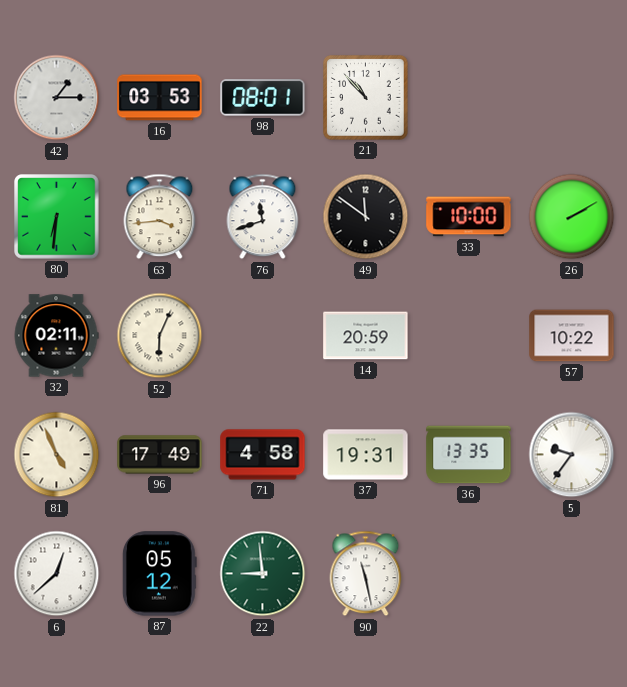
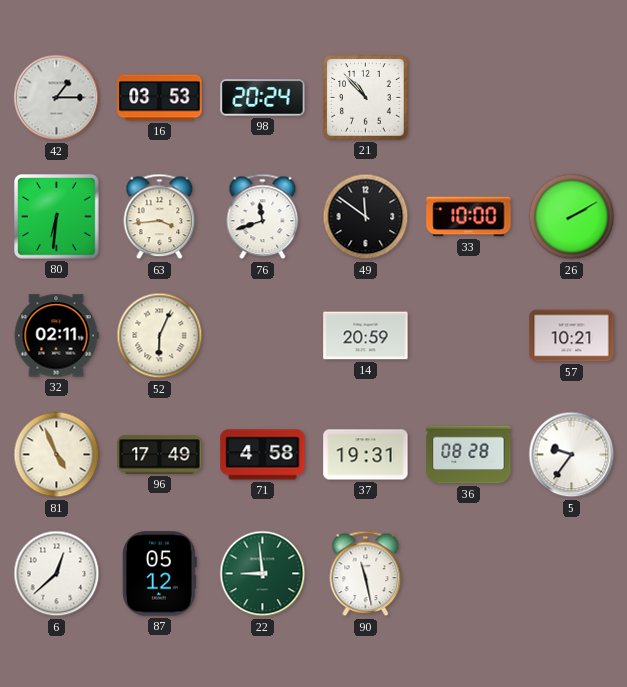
98: 08:01 -> 20:24
57: 10:22 -> 10:21
36: 13:35 -> 08:28
